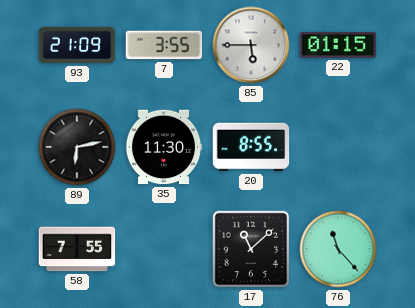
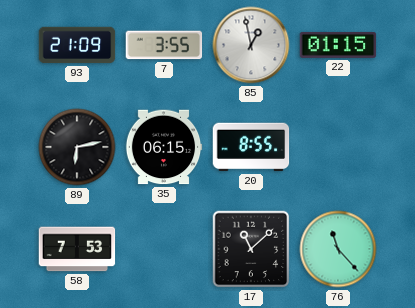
85: 5:45 -> 12:58
35: 11:30 -> 06:15
58: 7:55 -> 7:53
